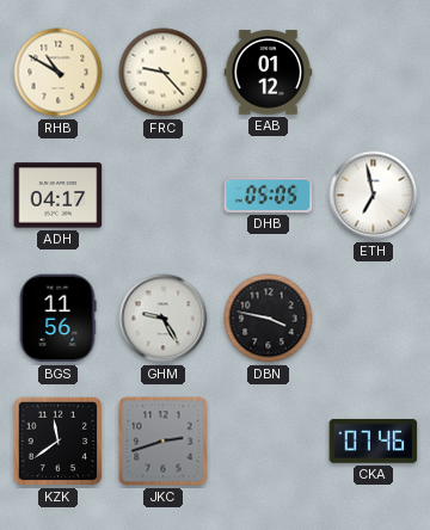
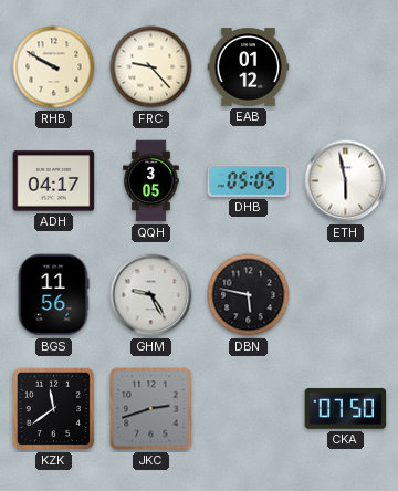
RHB: 10:50 -> 9:50
QQH: none -> 3:05
ETH: 6:58 -> 5:58
DBN: 3:47 -> 5:47
CKA: 07:46 -> 07:50
